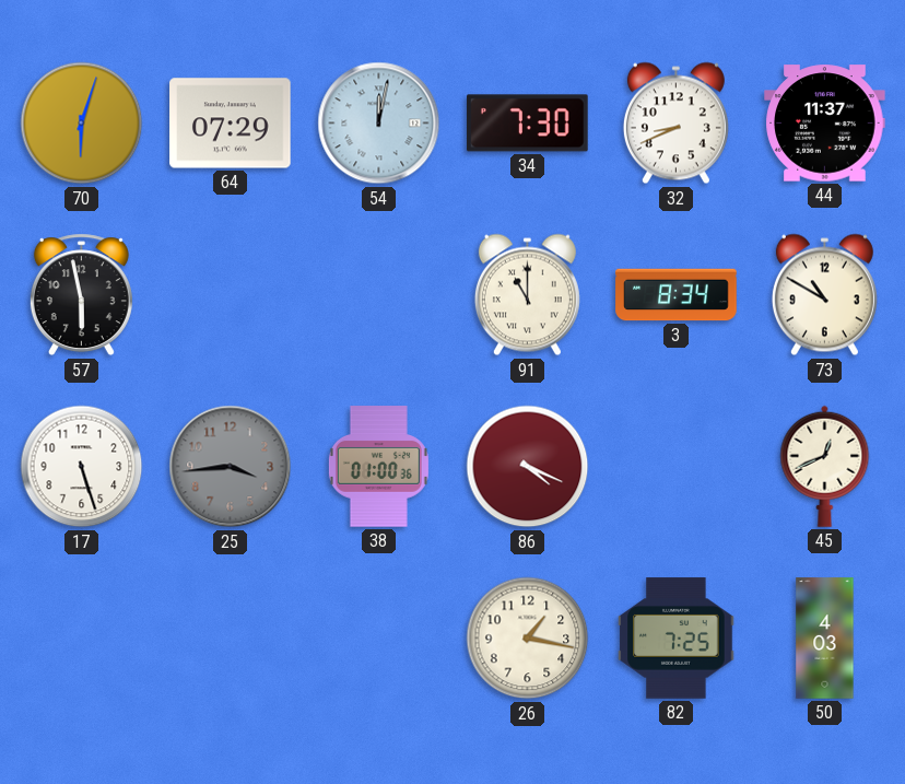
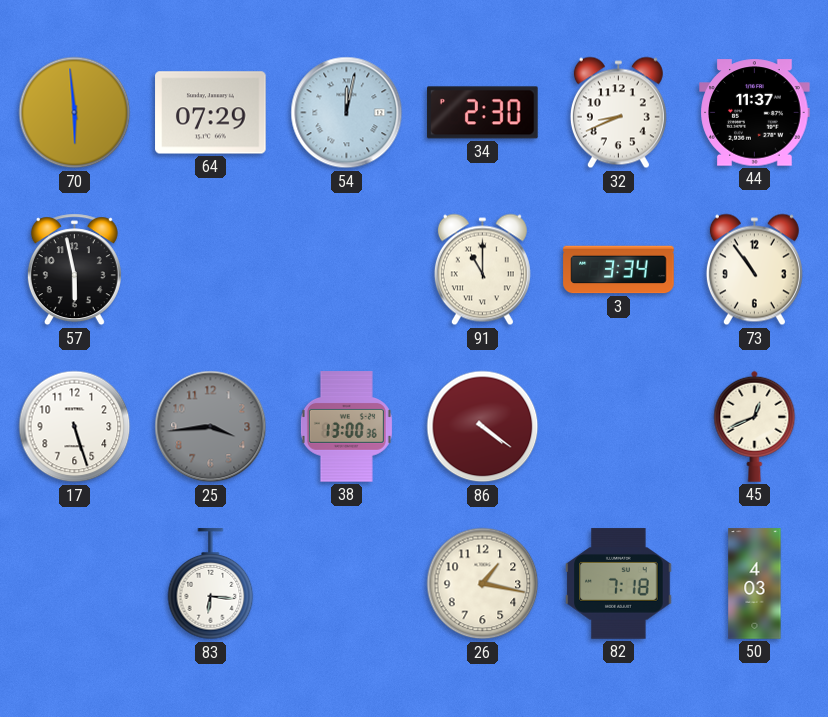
70: 6:03 -> 5:59
34: 7:30 -> 2:30
3: 8:34 -> 3:34
73: 10:50 -> 10:54
38: 01:00 -> 13:00
86: 4:19 -> 4:21
83: none -> 6:16
82: 7:25 -> 7:18
